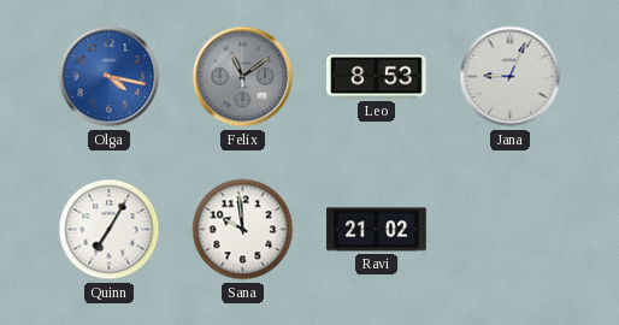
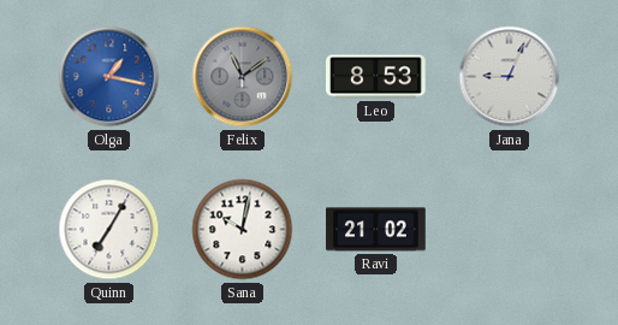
Olga: 4:17 -> 1:17
Sana: 9:59 -> 10:02
